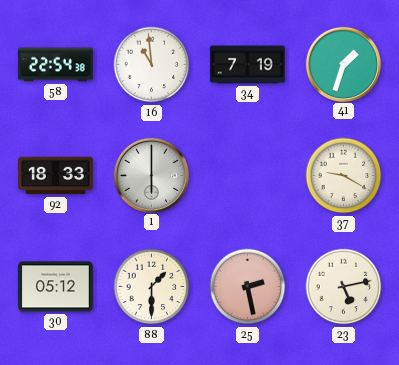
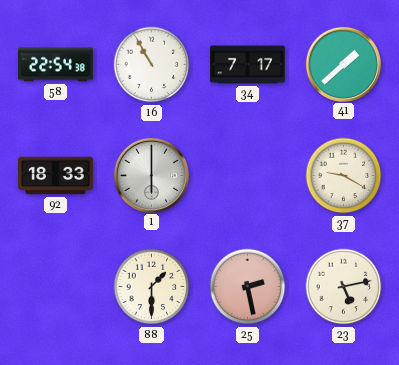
16: 10:59 -> 10:55
34: 7:19 -> 7:17
41: 1:33 -> 1:38
30: 05:12 -> none
